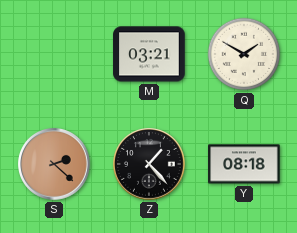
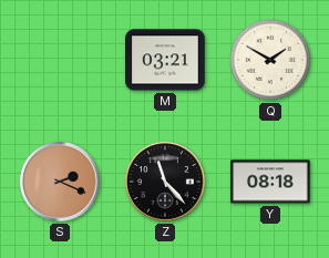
S: 2:22 -> 2:19
Z: 1:23 -> 11:23
